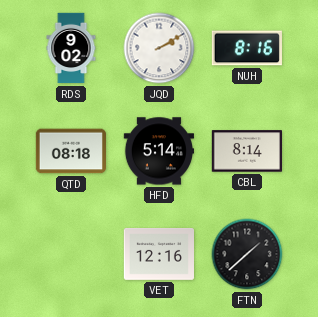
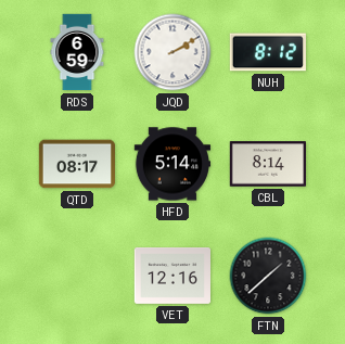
RDS: 9:02 -> 6:59
NUH: 8:16 -> 8:12
QTD: 08:18 -> 08:17
